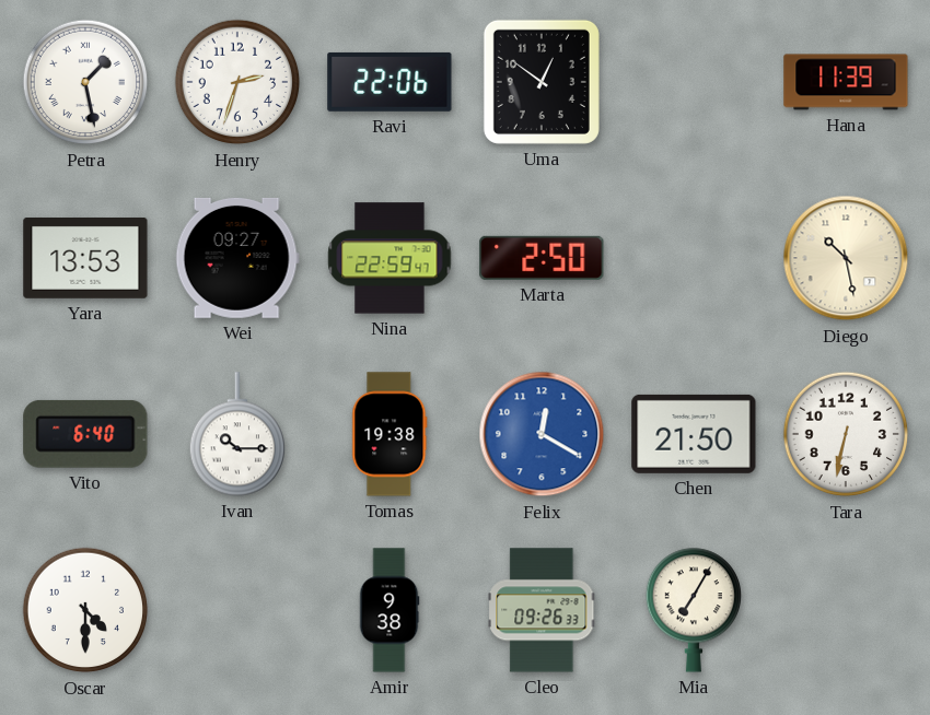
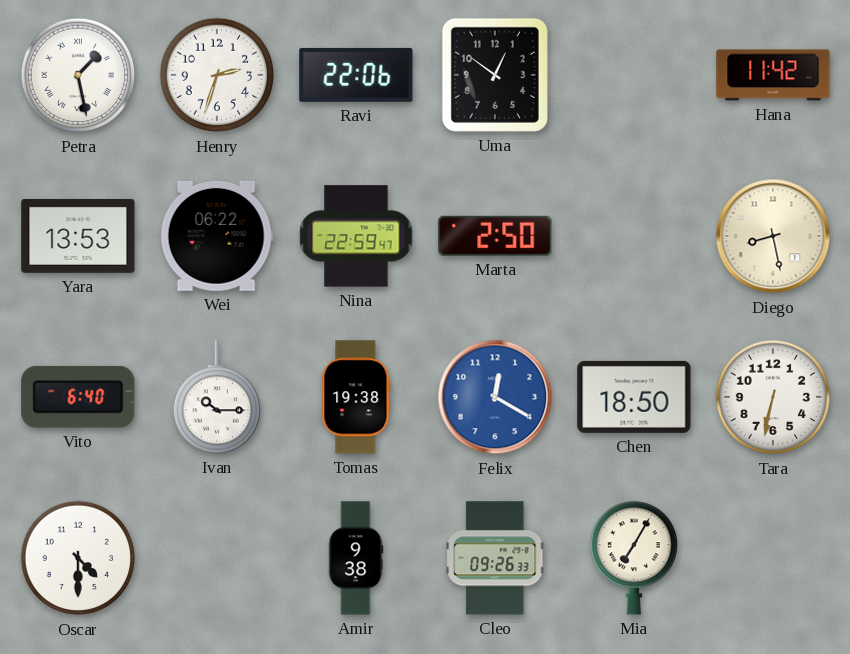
Hana: 11:39 -> 11:42
Wei: 09:27 -> 06:22
Diego: 10:28 -> 8:28
Chen: 21:50 -> 18:50
